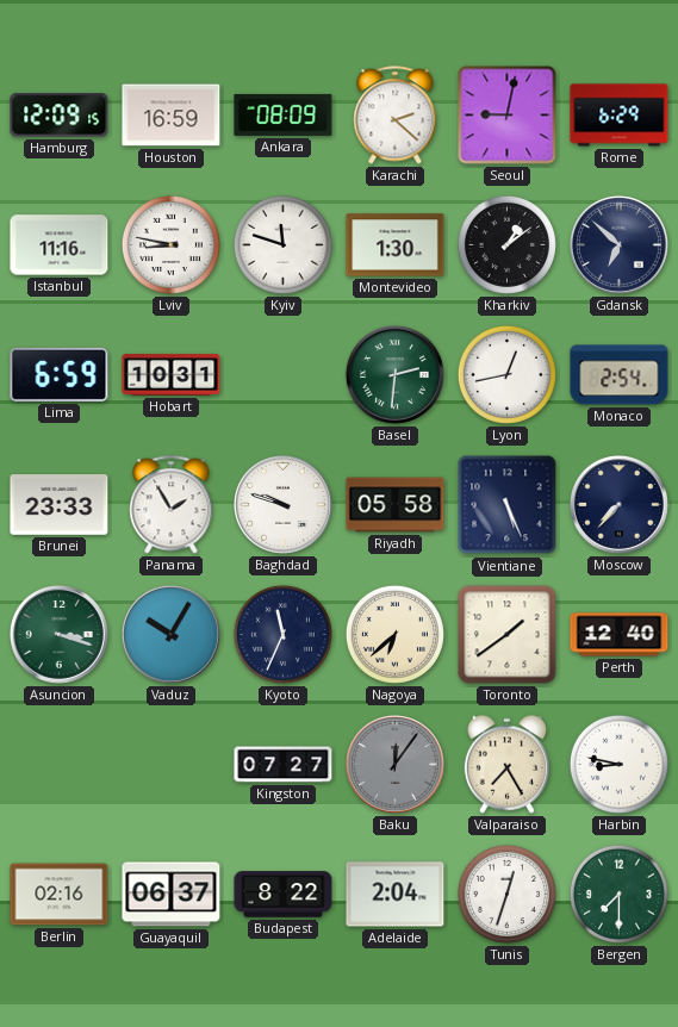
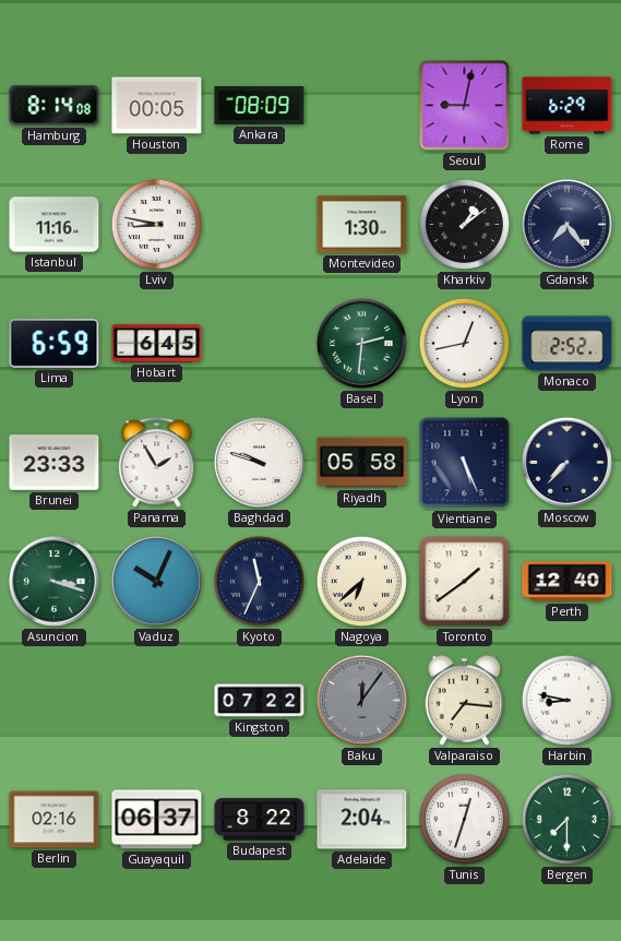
Hamburg: 12:09 -> 8:14
Houston: 16:59 -> 00:05
Karachi: 2:22 -> none
Kyiv: 11:48 -> none
Gdansk: 6:52 -> 7:24
Hobart: 10:31 -> 6:45
Monaco: 2:54 -> 2:52
Vaduz: 10:05 -> 10:04
Kingston: 07:27 -> 07:22
Valparaiso: 7:25 -> 7:16
